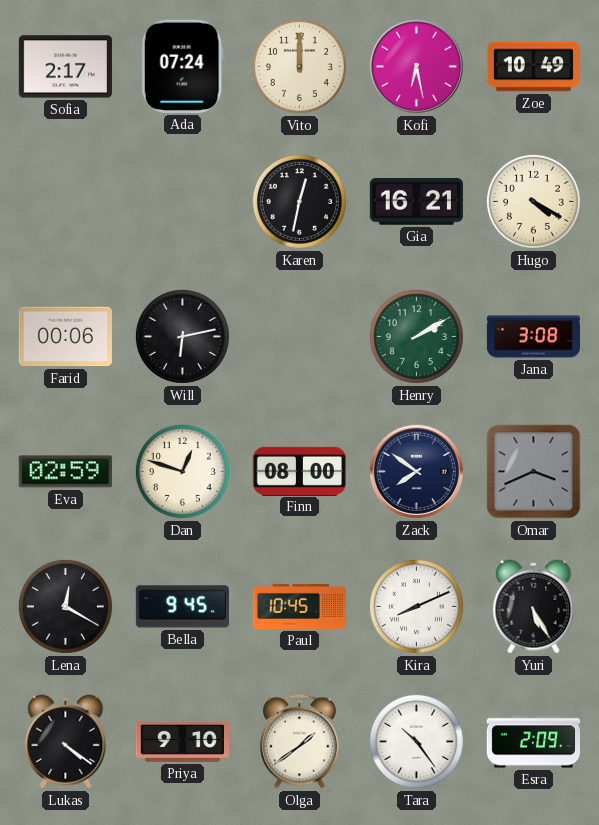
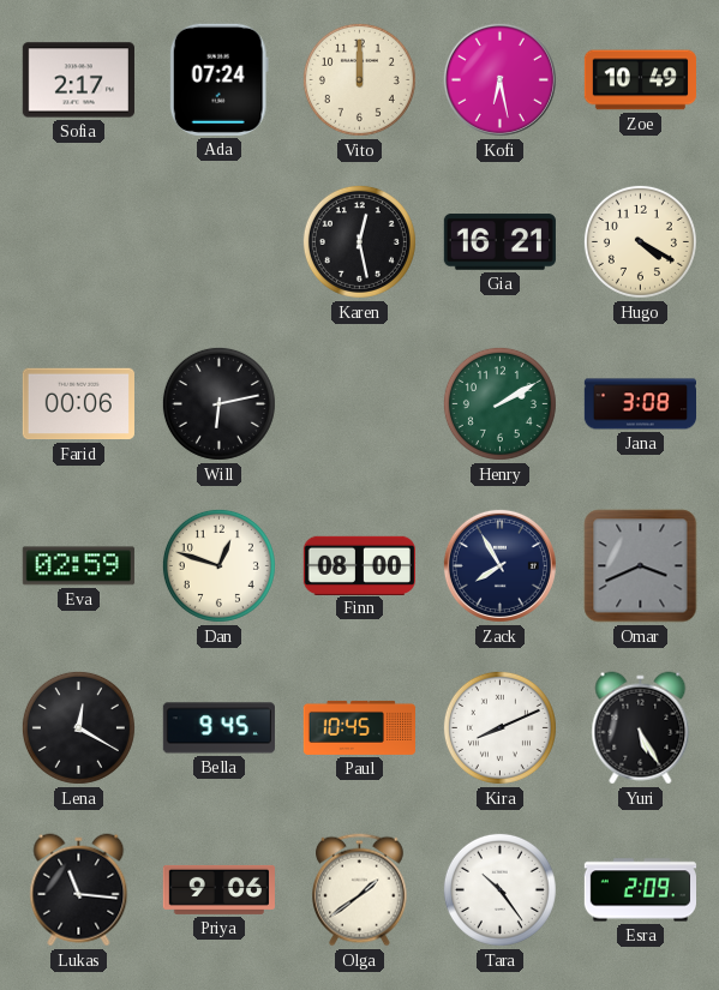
Karen: 12:32 -> 12:28
Zack: 7:51 -> 7:55
Lukas: 4:21 -> 11:16
Priya: 9:10 -> 9:06
